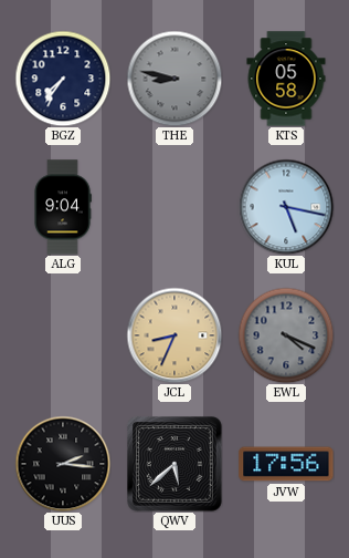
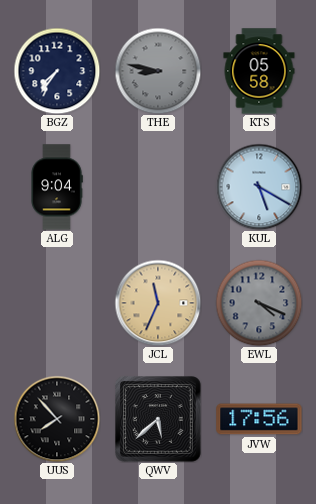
KUL: 5:17 -> 5:20
JCL: 8:34 -> 11:34
UUS: 2:16 -> 7:53
